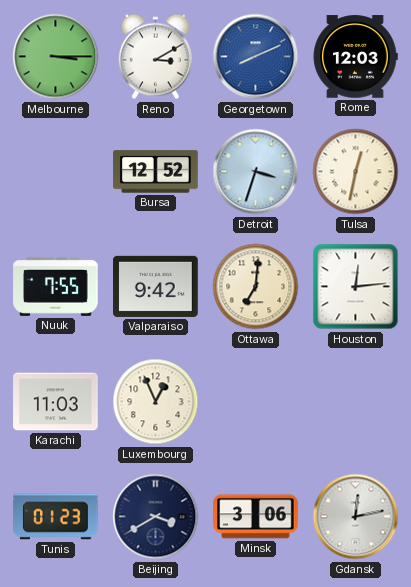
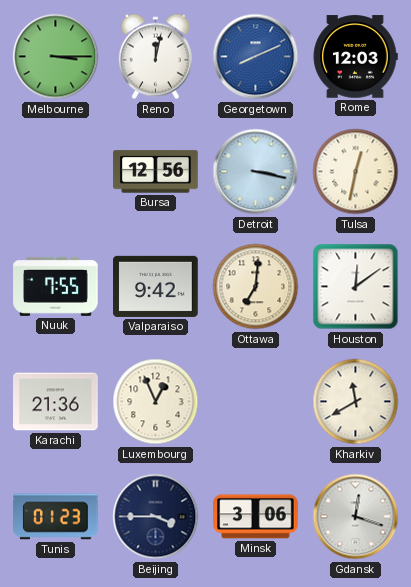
Reno: 3:10 -> 12:02
Bursa: 12:52 -> 12:56
Detroit: 3:33 -> 3:17
Houston: 12:14 -> 12:09
Karachi: 11:03 -> 21:36
Kharkiv: none -> 11:40
Beijing: 3:40 -> 3:45
Gdansk: 12:13 -> 12:18
